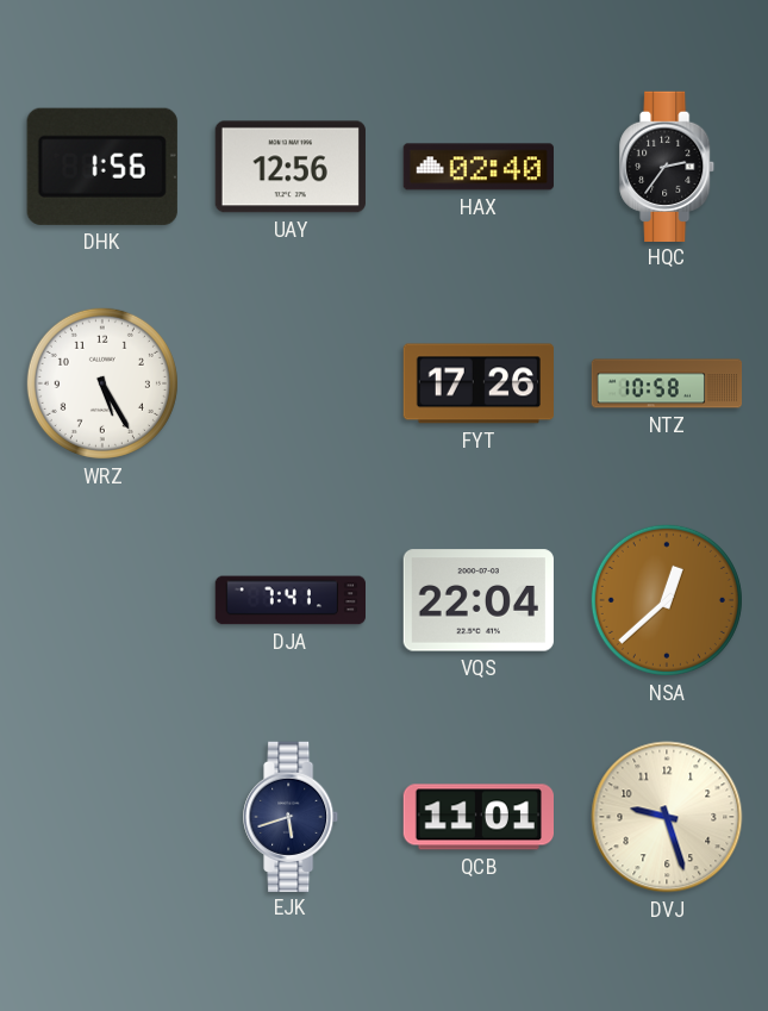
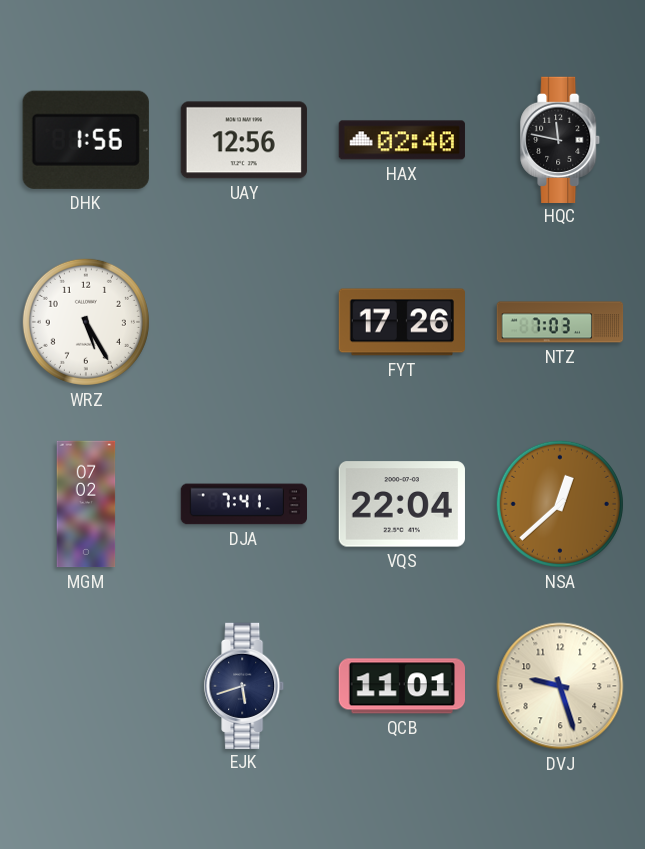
HQC: 2:36 -> 11:47
NTZ: 10:58 -> 7:03
MGM: none -> 07:02
